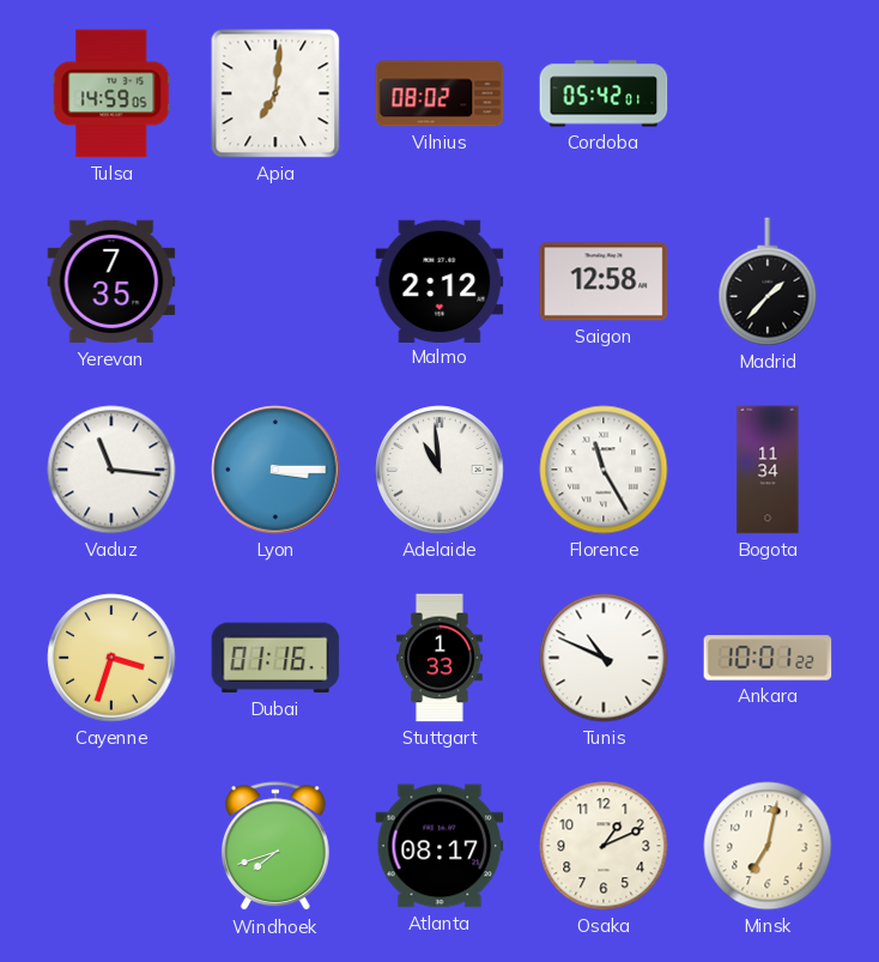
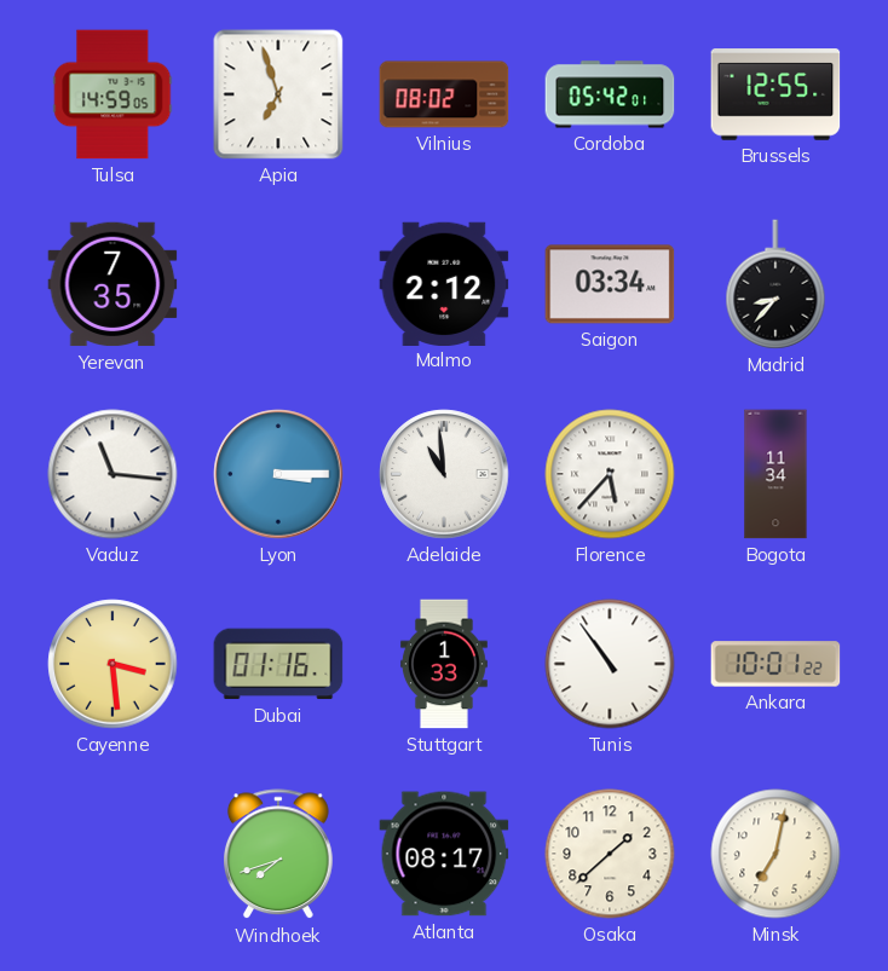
Apia: 7:01 -> 6:57
Brussels: none -> 12:55
Saigon: 12:58 -> 03:34
Madrid: 1:37 -> 8:37
Florence: 11:25 -> 5:37
Cayenne: 3:33 -> 3:29
Tunis: 10:49 -> 10:54
Osaka: 1:11 -> 1:38
